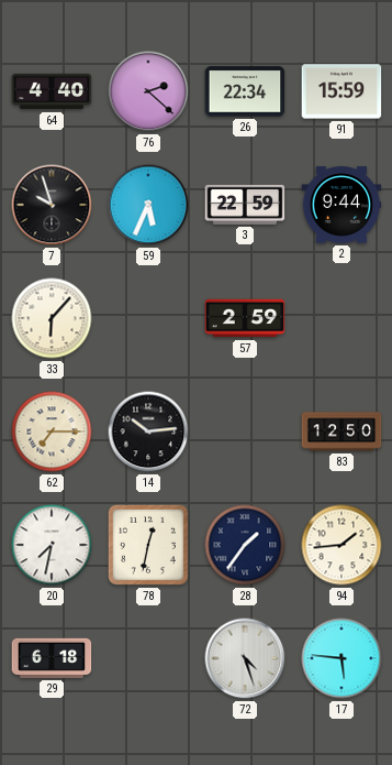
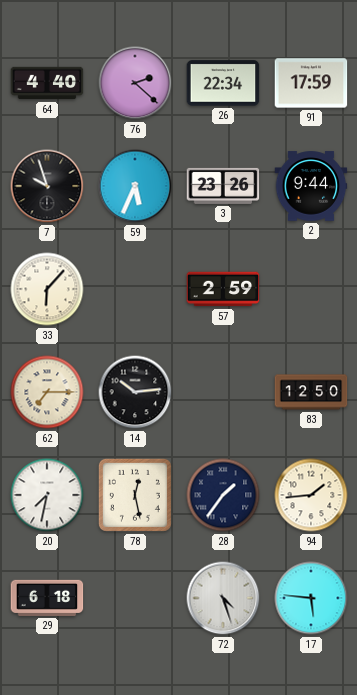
91: 15:59 -> 17:59
3: 22:59 -> 23:26
78: 12:32 -> 12:28
